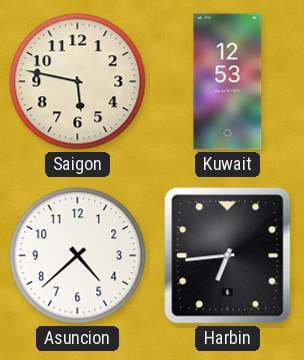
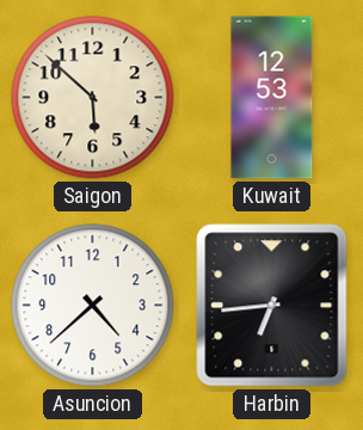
Saigon: 5:47 -> 5:52
